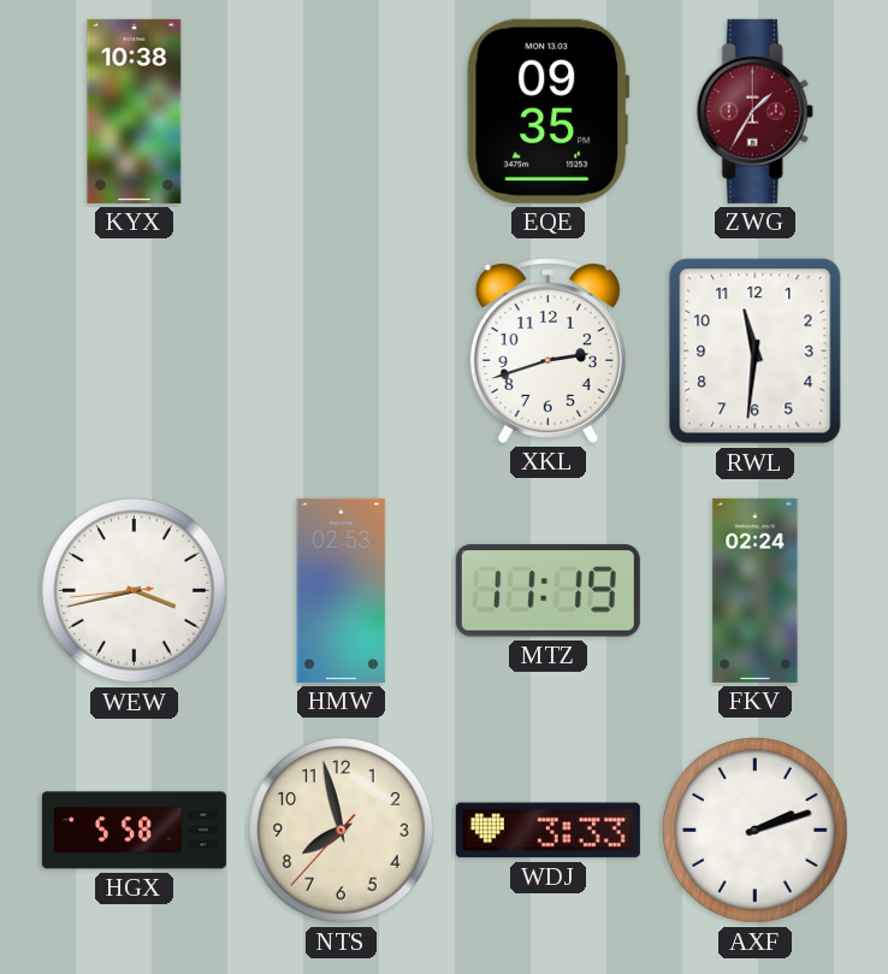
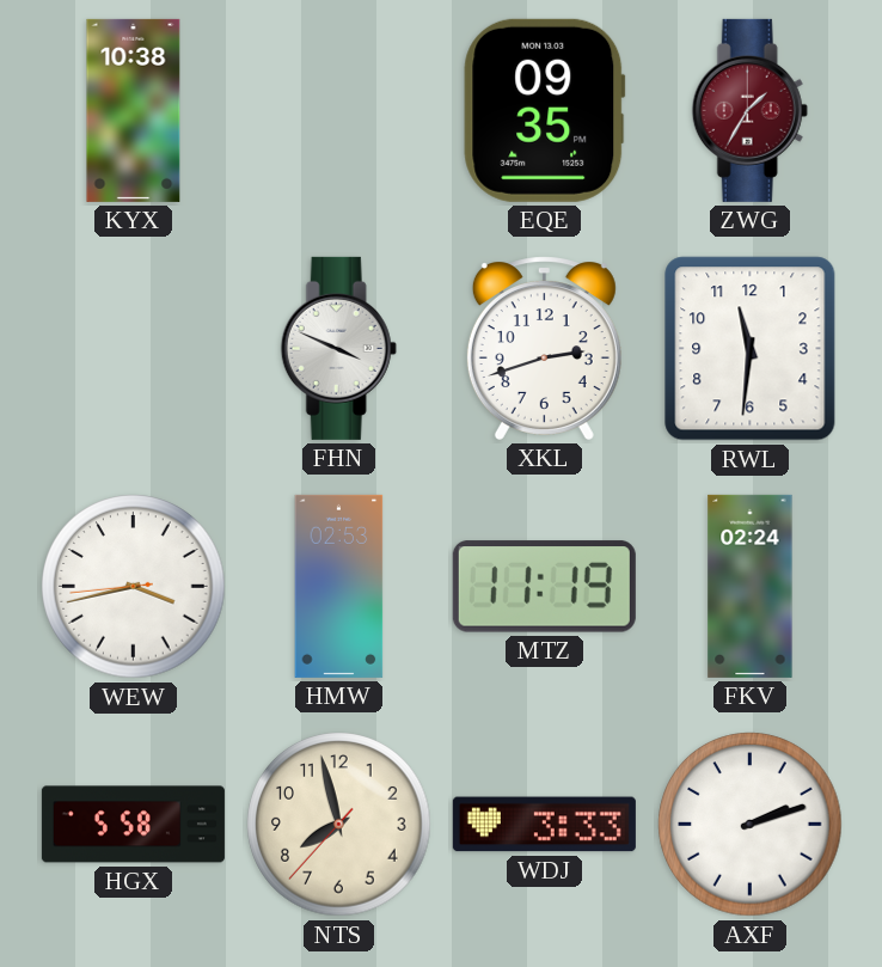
FHN: none -> 3:49
